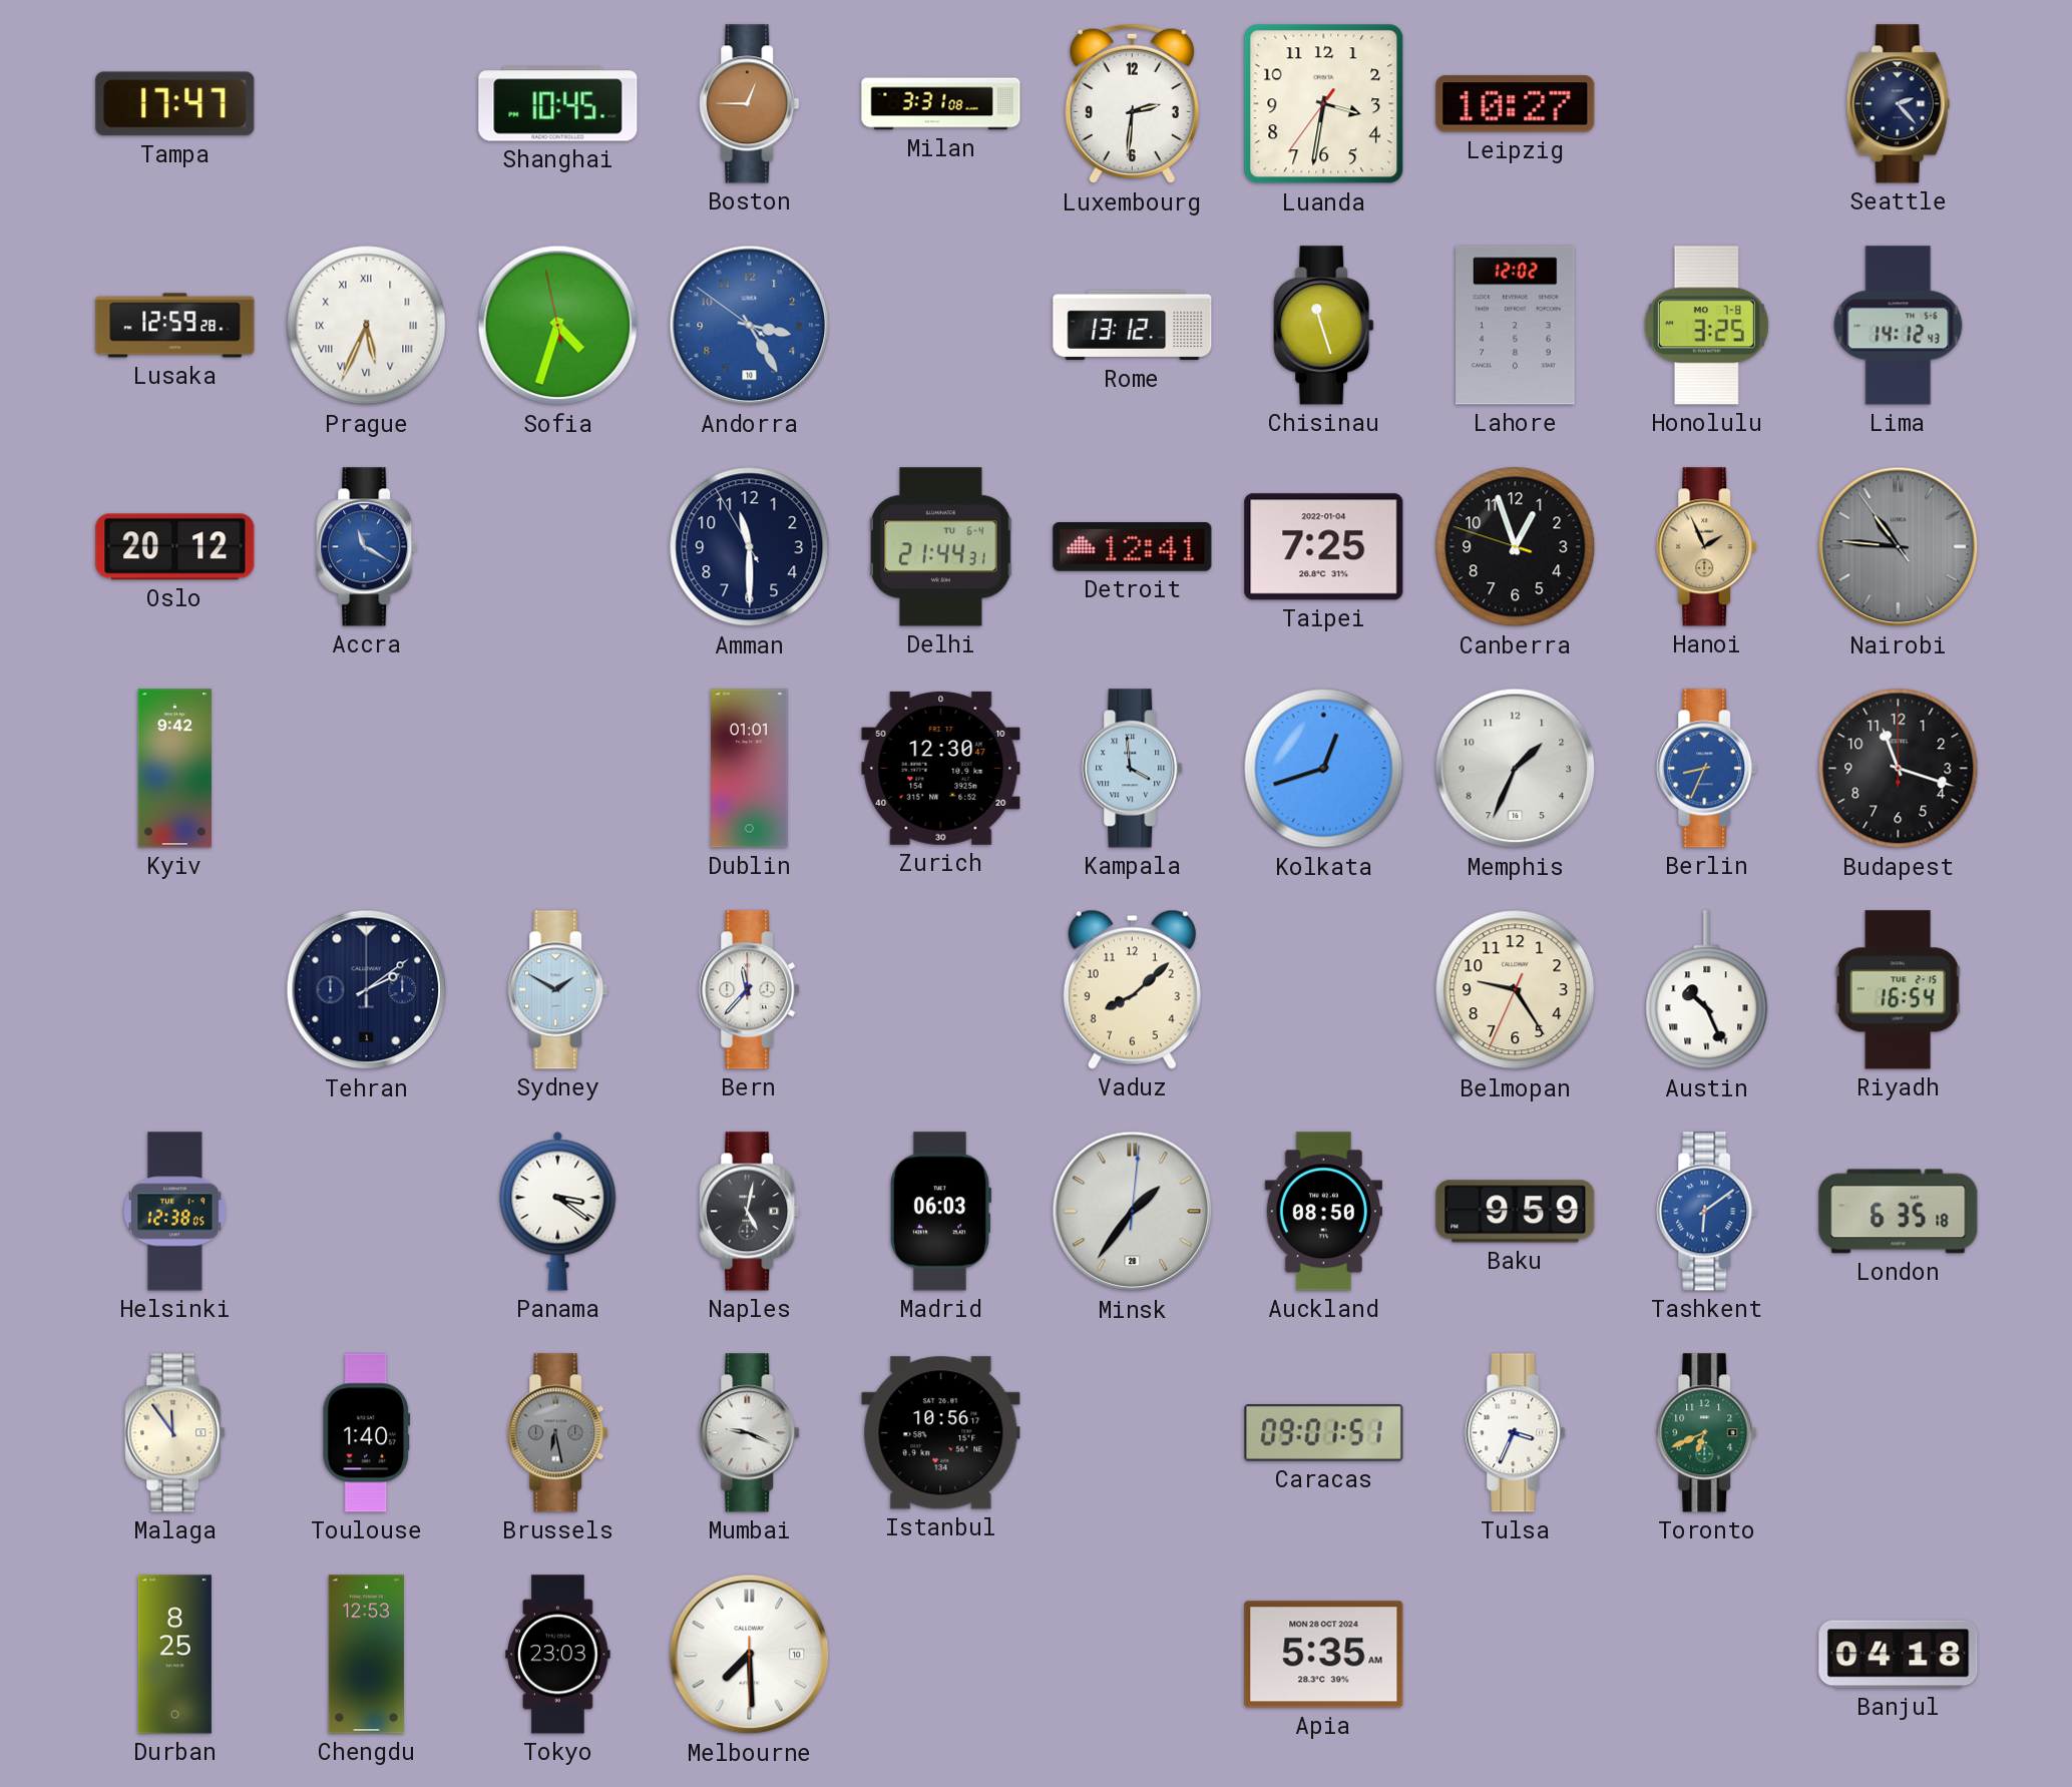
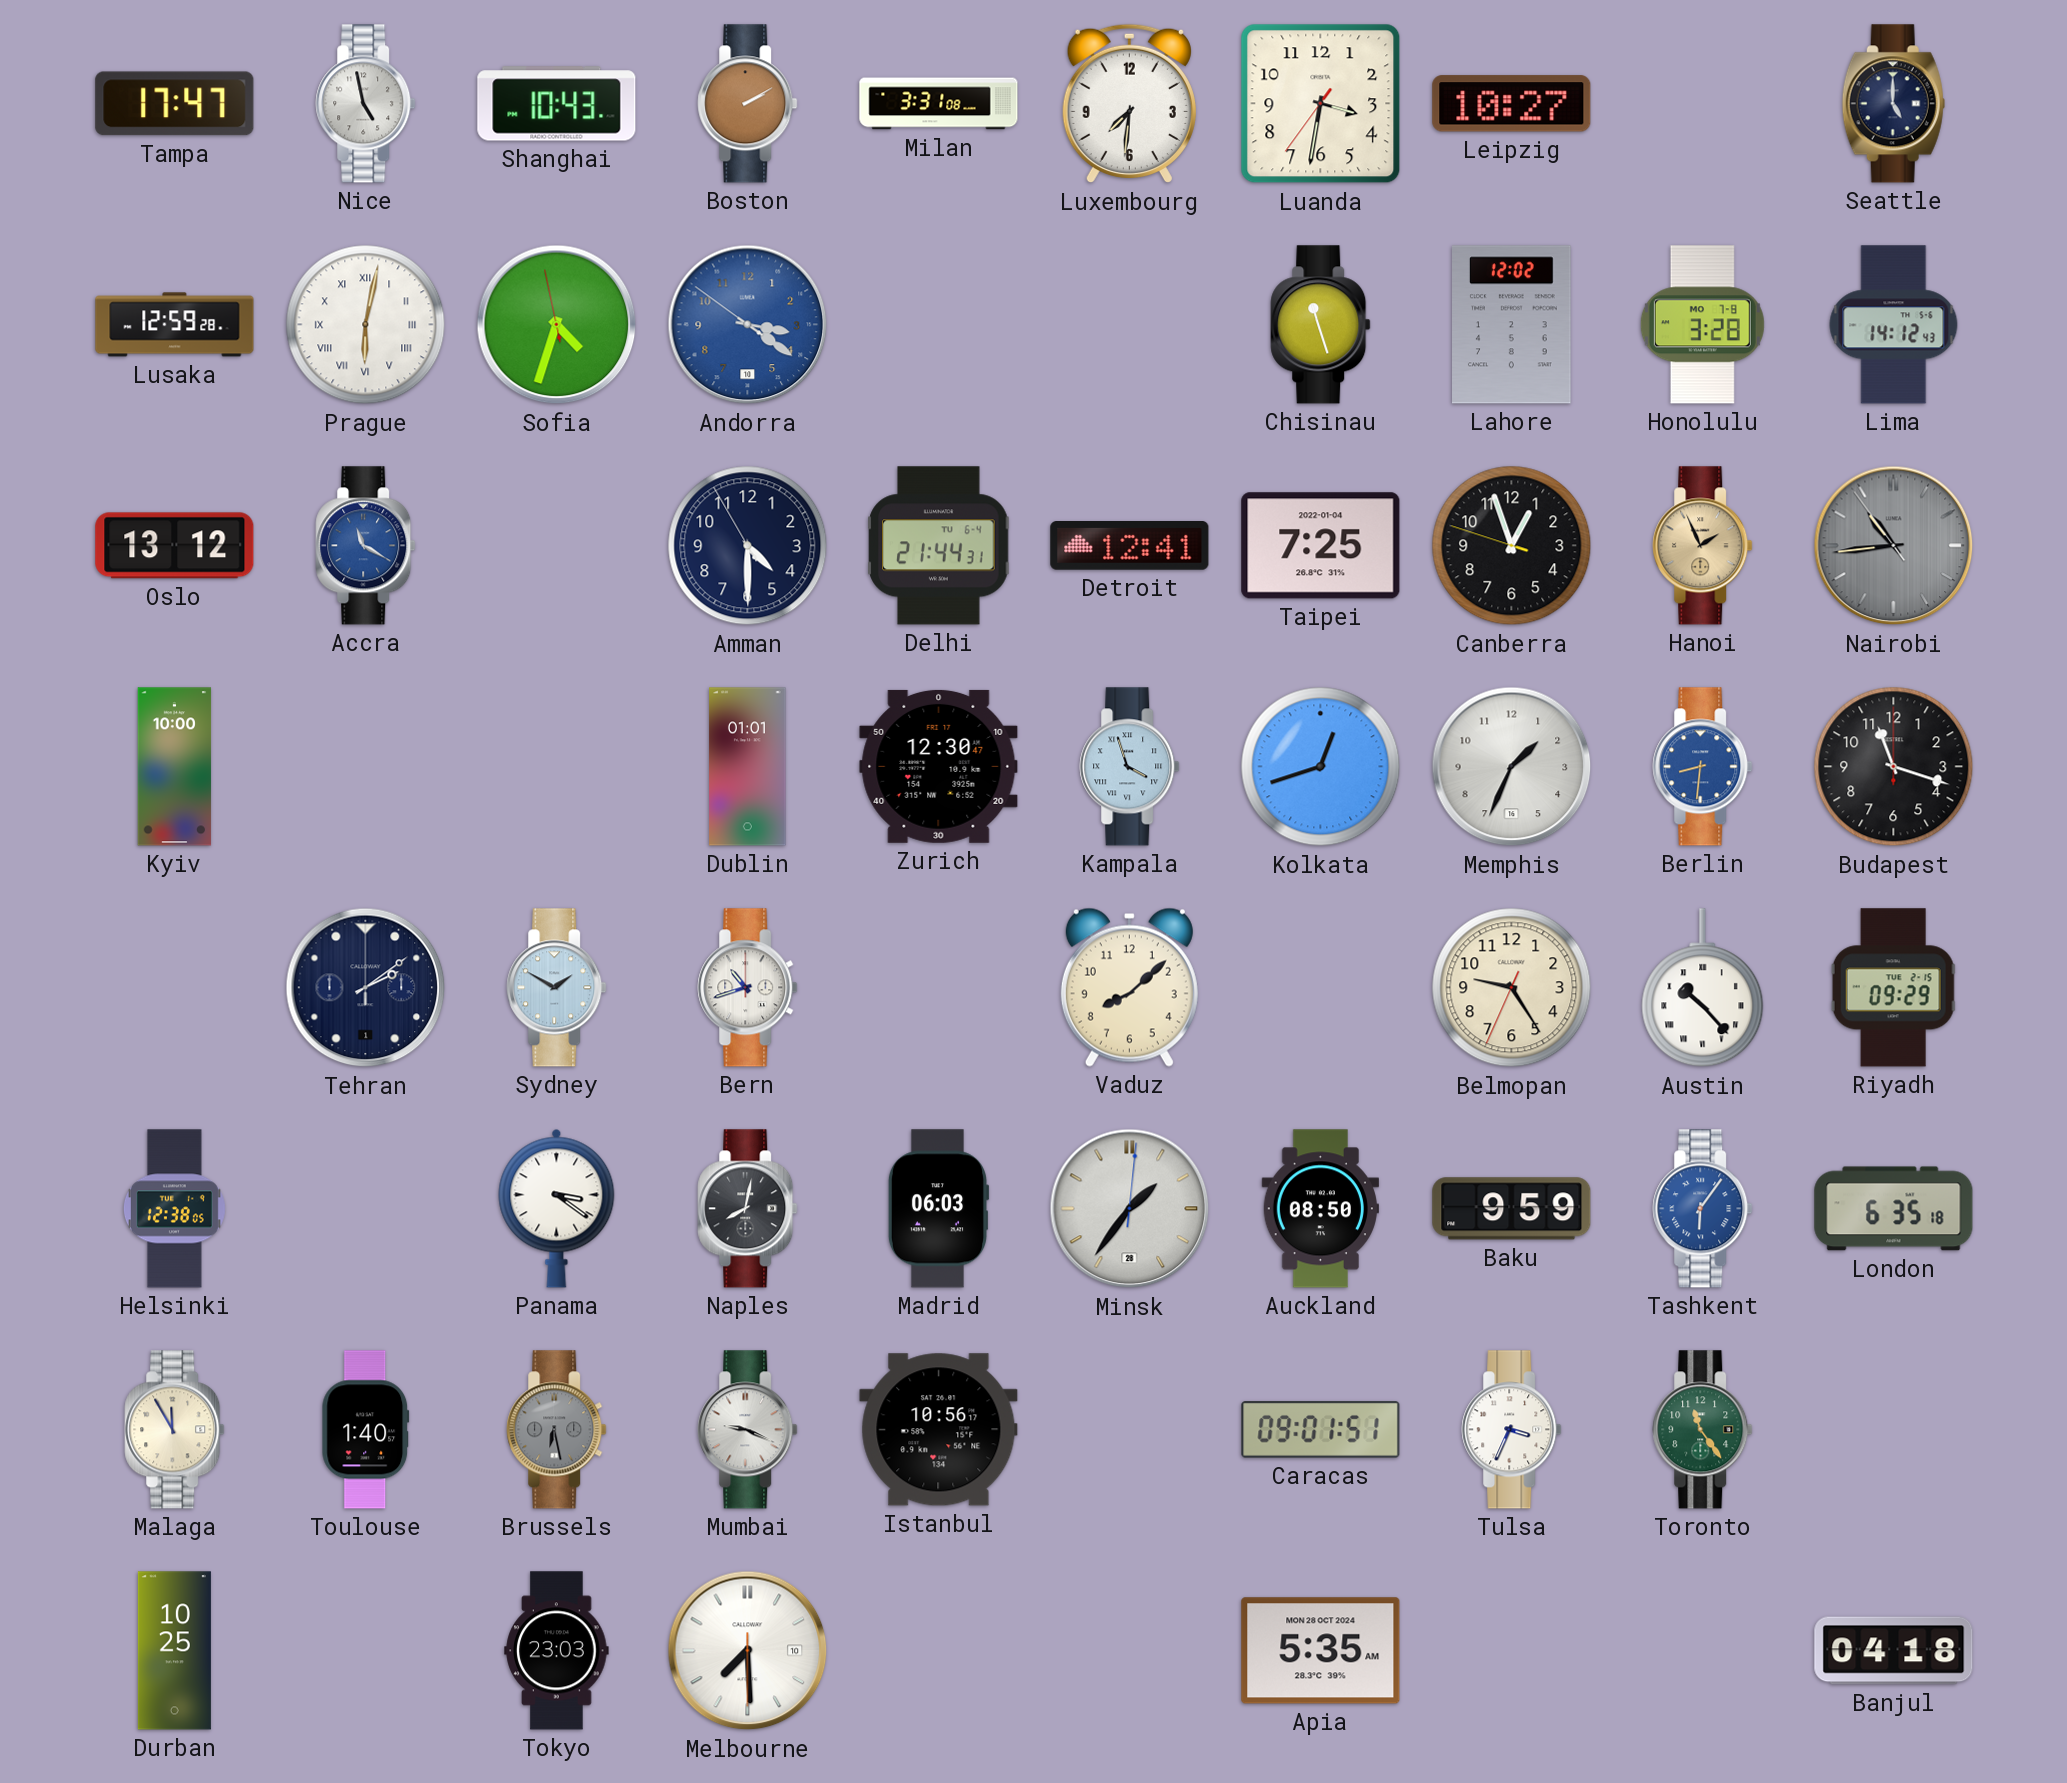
Nice: none -> 4:58
Shanghai: 10:45 -> 10:43
Boston: 12:45 -> 2:10
Luxembourg: 2:31 -> 7:31
Seattle: 2:23 -> 5:00
Prague: 5:34 -> 6:02
Andorra: 3:24 -> 3:20
Rome: 13:12 -> none
Honolulu: 3:25 -> 3:28
Oslo: 20:12 -> 13:12
Amman: 11:29 -> 4:29
Nairobi: 10:45 -> 10:43
Kyiv: 9:42 -> 10:00
Kampala: 3:59 -> 3:57
Berlin: 8:34 -> 8:31
Bern: 11:37 -> 10:42
Austin: 10:26 -> 10:23
Riyadh: 16:54 -> 09:29
Naples: 5:02 -> 8:02
Tashkent: 6:09 -> 6:06
Malaga: 11:54 -> 11:55
Toronto: 6:41 -> 11:24
Durban: 8:25 -> 10:25
Chengdu: 12:53 -> none
